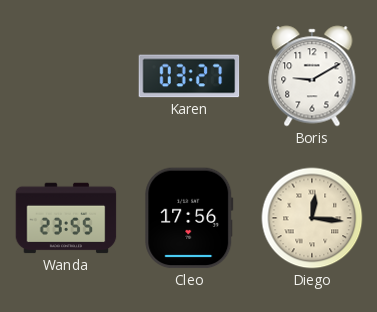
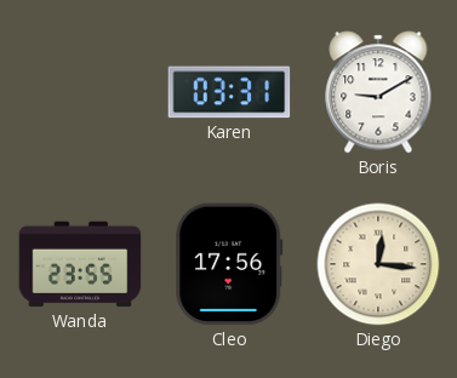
Karen: 03:27 -> 03:31
